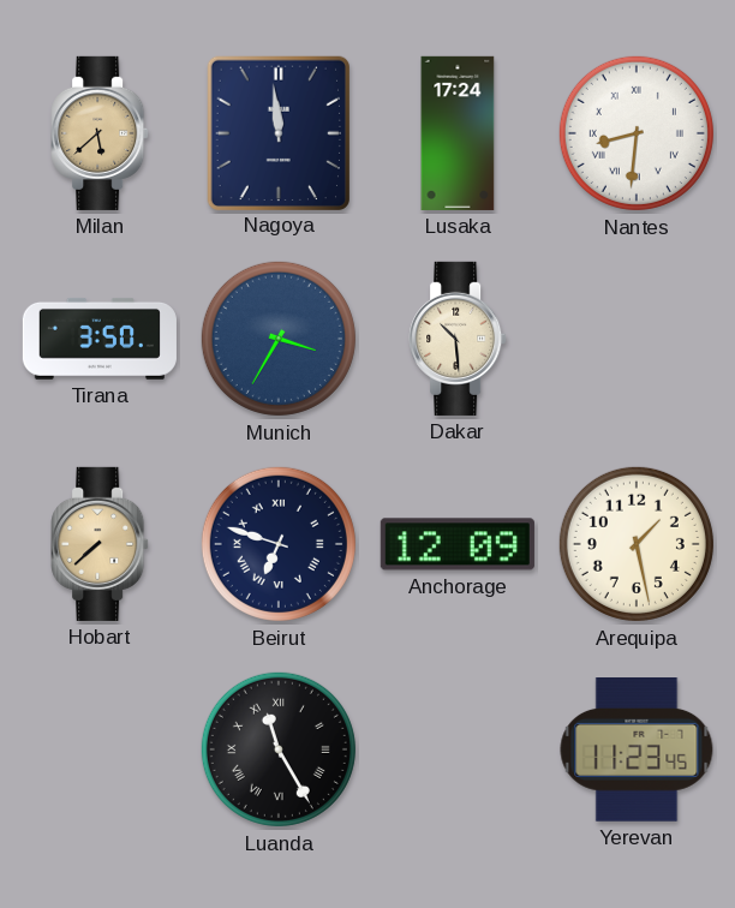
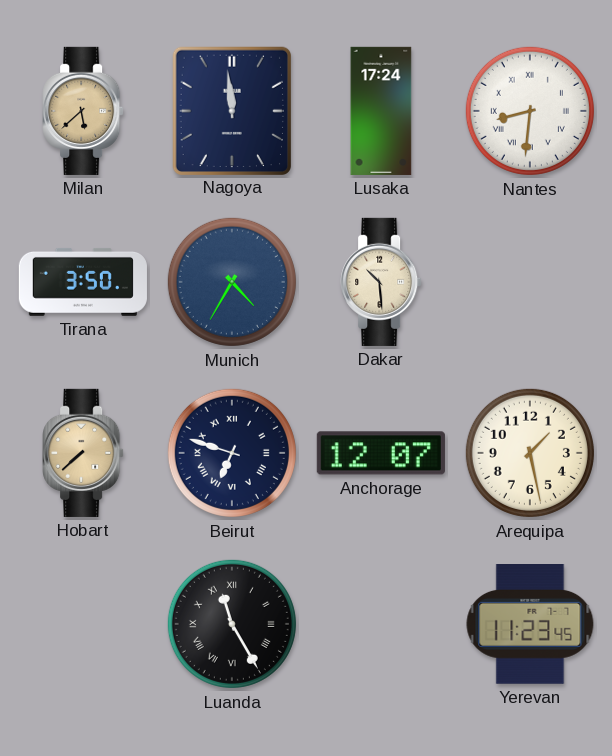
Munich: 3:35 -> 4:35
Anchorage: 12:09 -> 12:07
